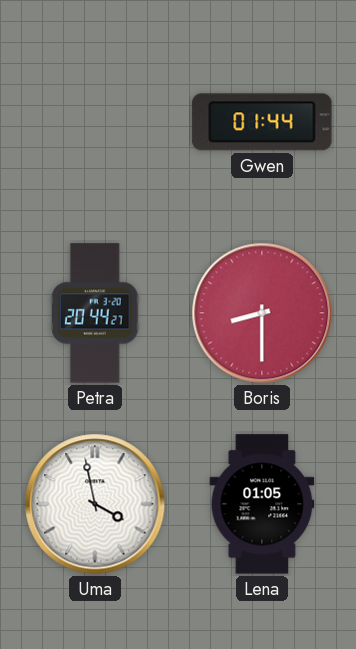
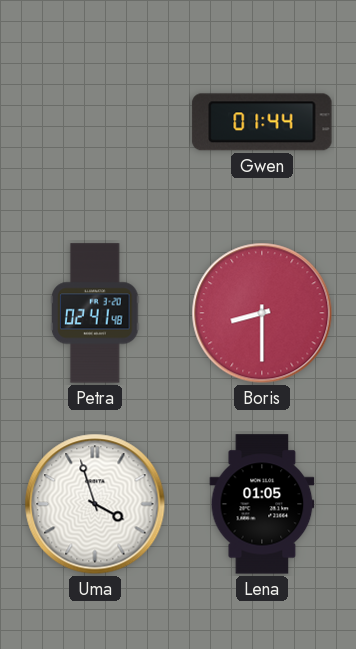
Petra: 20:44 -> 02:41
Uma: 3:58 -> 3:57
